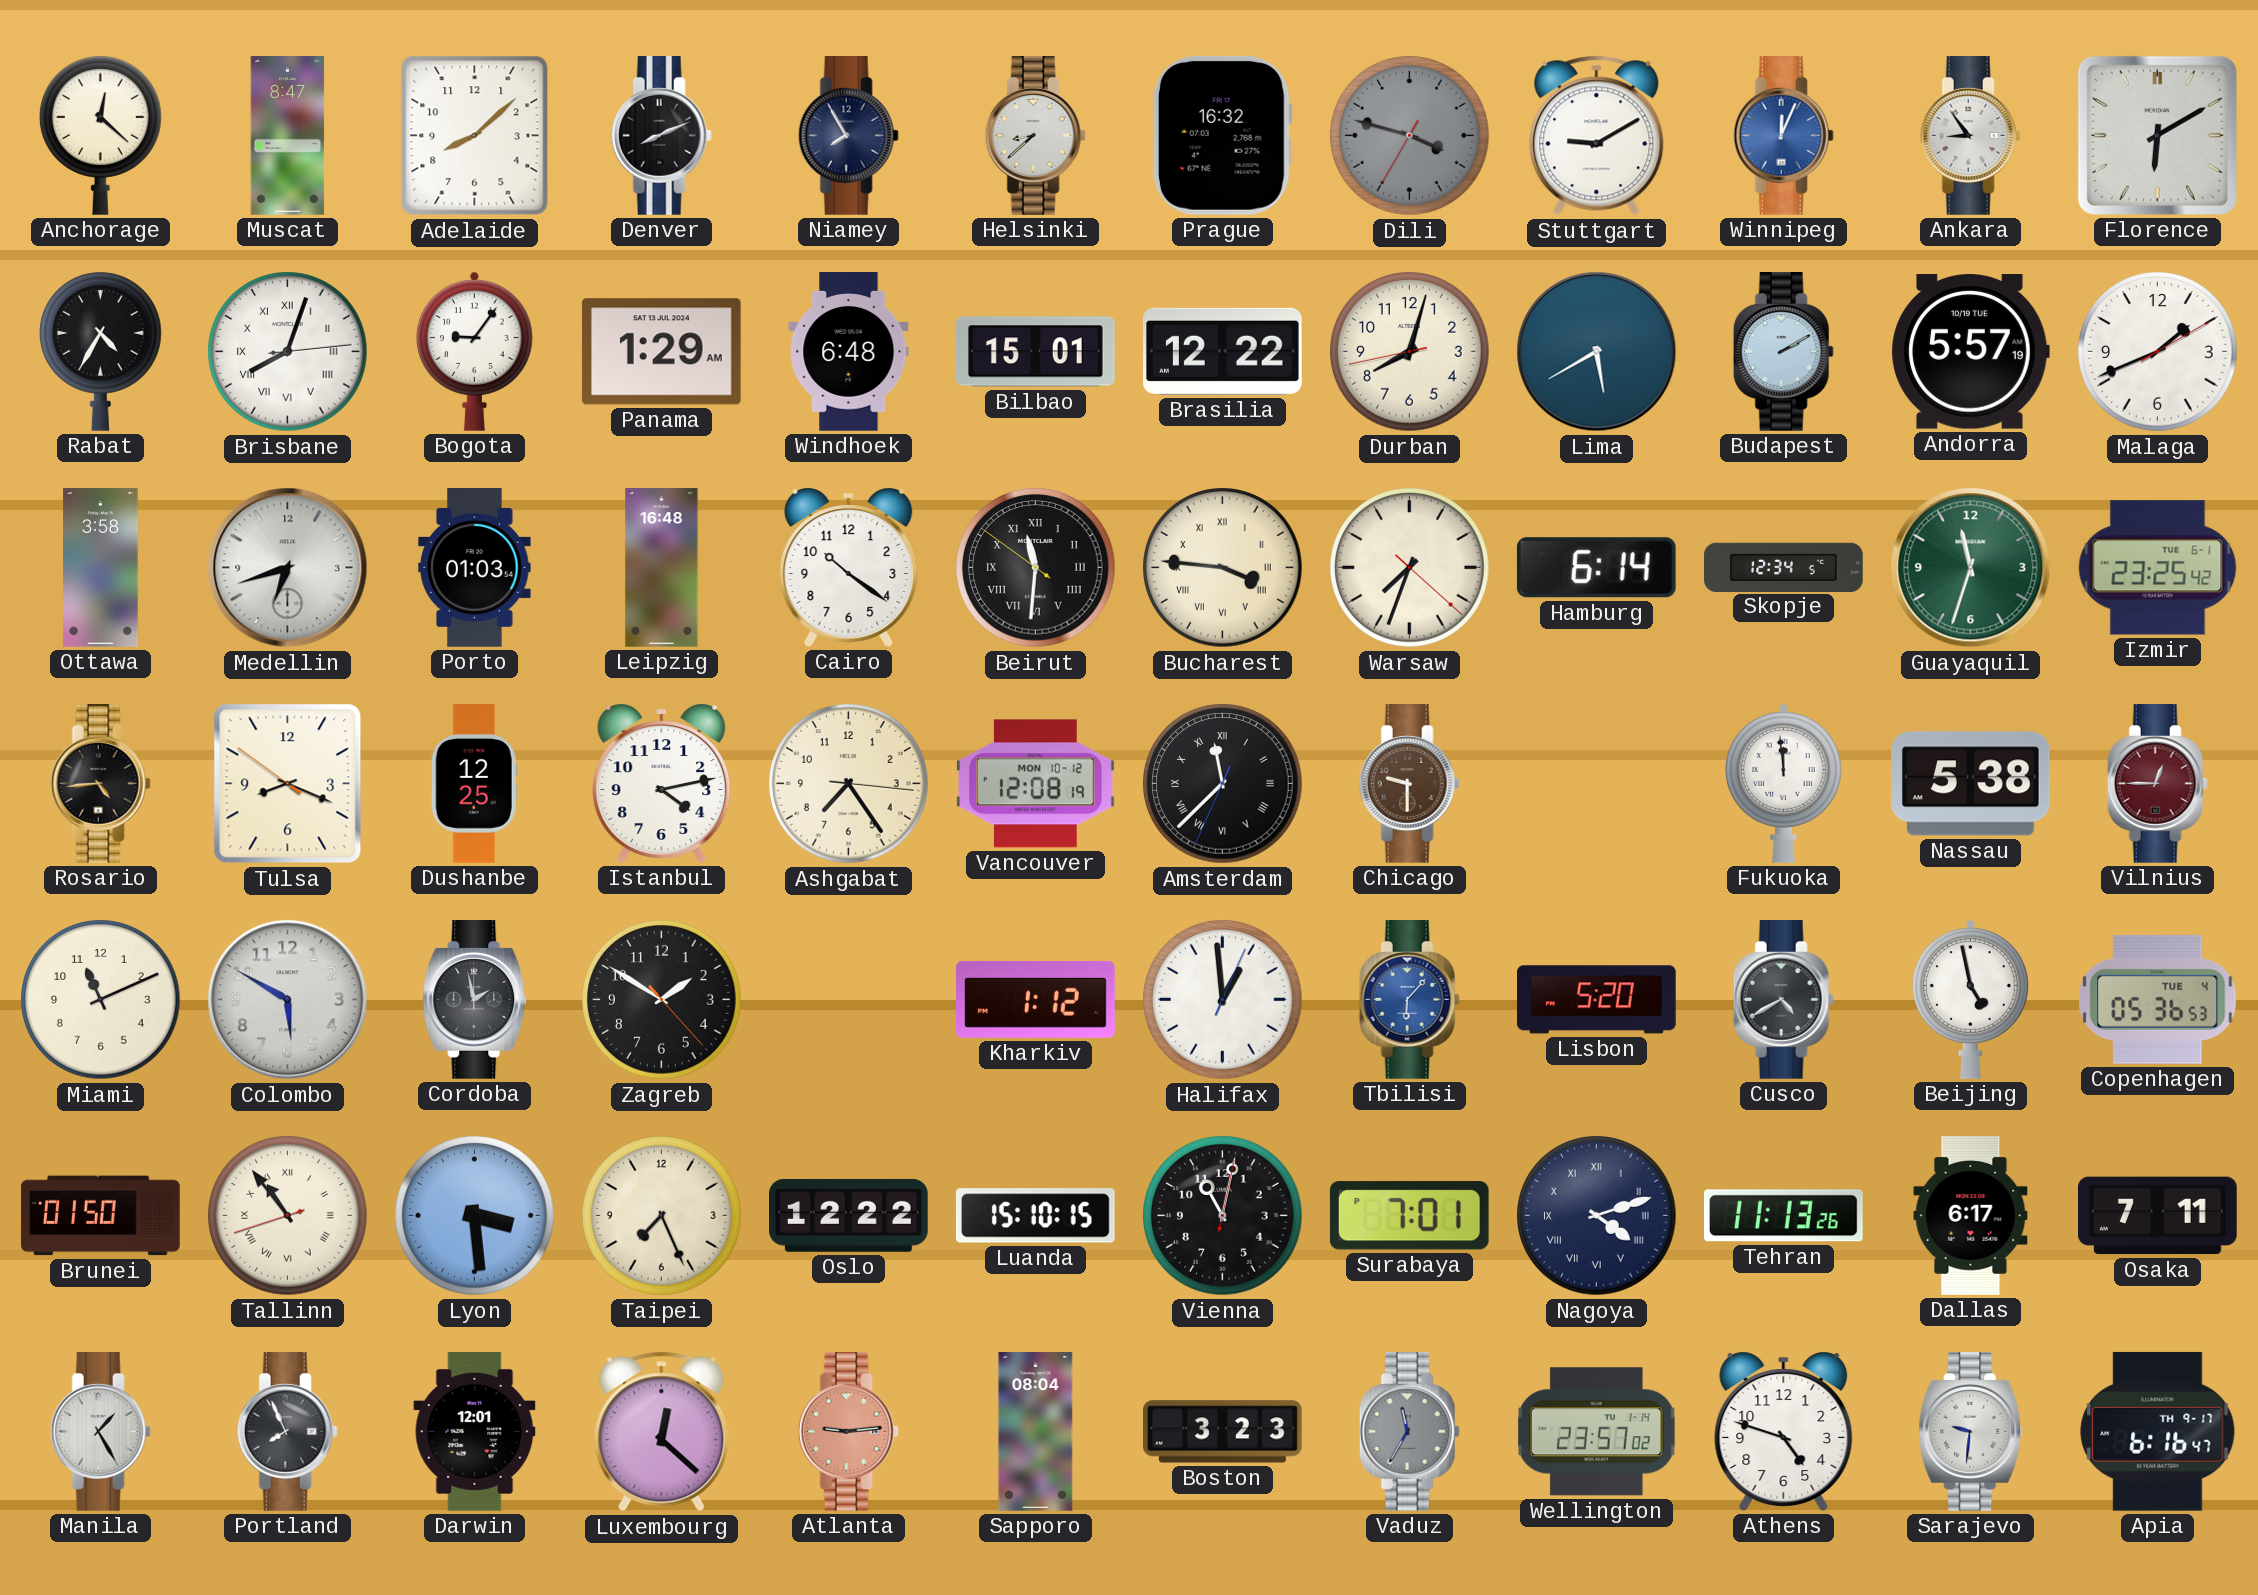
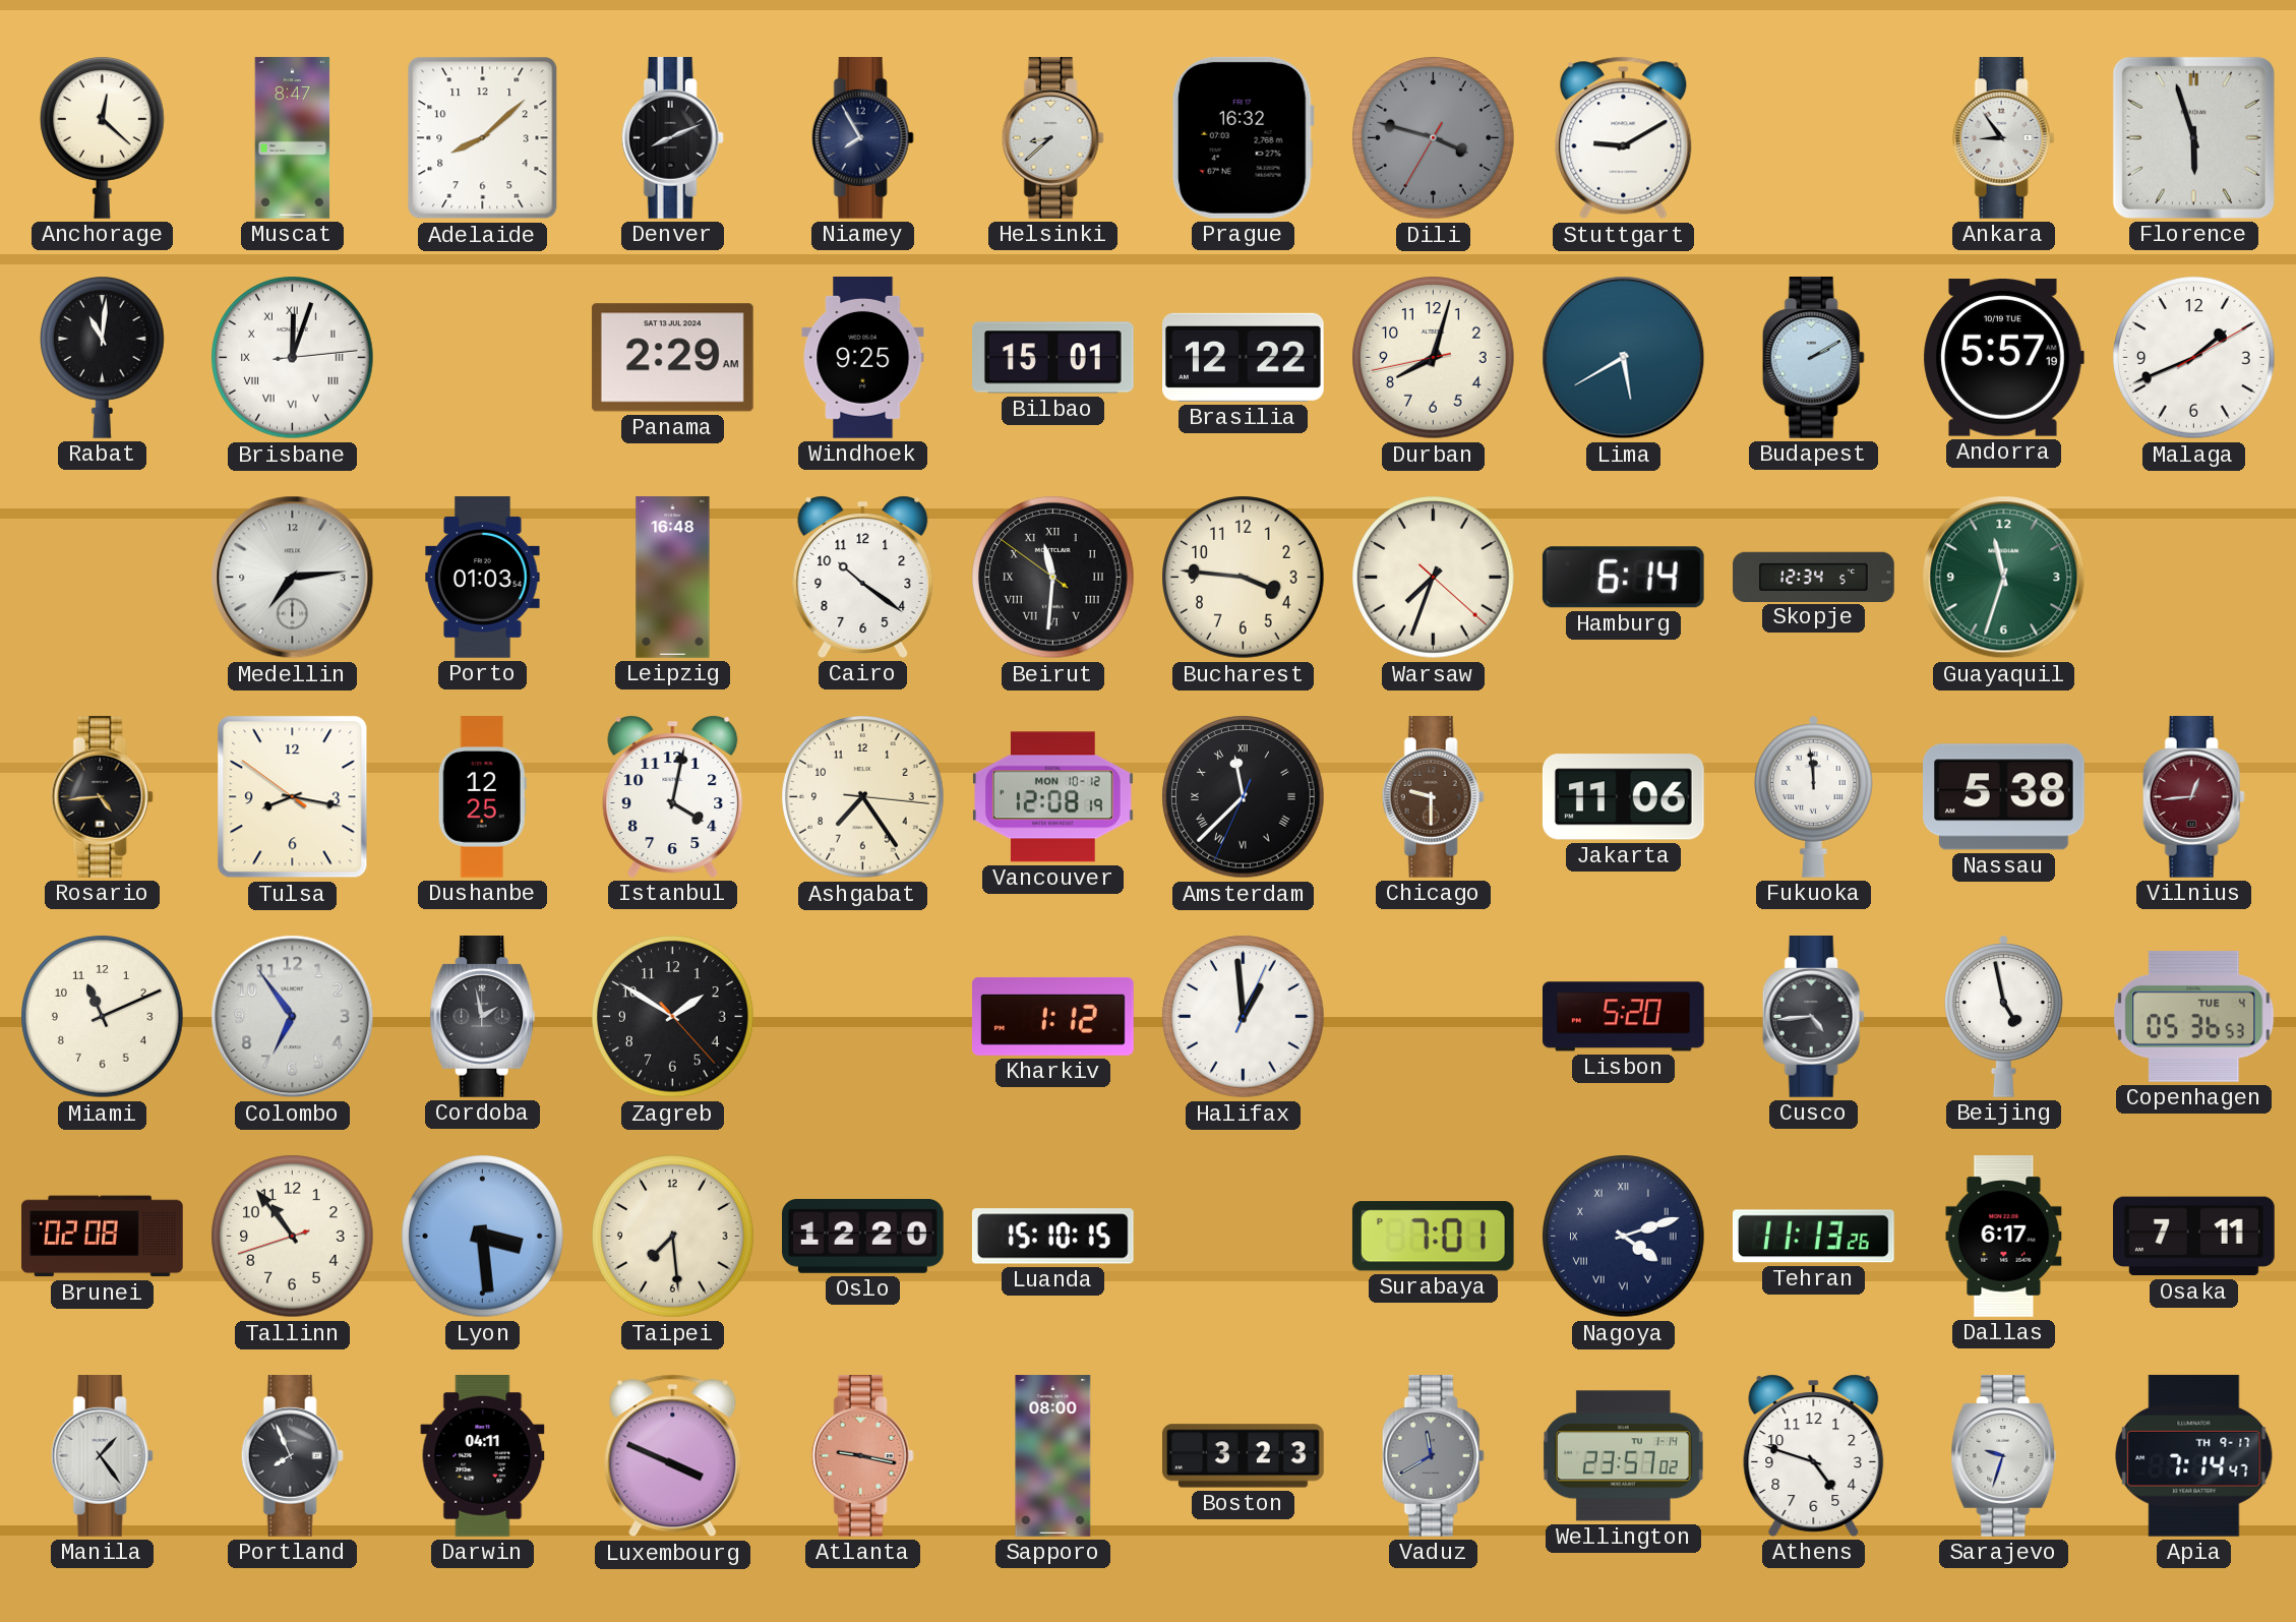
Winnipeg: 12:04 -> none
Florence: 6:10 -> 5:57
Rabat: 4:35 -> 11:01
Brisbane: 8:03 -> 12:03
Bogota: 9:06 -> none
Panama: 1:29 -> 2:29
Windhoek: 6:48 -> 9:25
Ottawa: 3:58 -> none
Medellin: 6:42 -> 7:14
Bucharest numerals: Roman -> Arabic
Izmir: 23:25 -> none
Tulsa: 8:18 -> 8:16
Istanbul: 4:13 -> 4:02
Jakarta: none -> 11:06
Vilnius: 12:45 -> 12:44
Colombo: 5:50 -> 6:54
Tbilisi: 6:07 -> none
Cusco: 4:40 -> 4:44
Brunei: 01:50 -> 02:08
Tallinn numerals: Roman -> Arabic
Taipei: 7:26 -> 7:29
Oslo: 12:22 -> 12:20
Vienna: 11:02 -> none
Manila: 1:25 -> 1:24
Darwin: 12:01 -> 04:11
Luxembourg: 12:22 -> 3:49
Atlanta: 9:14 -> 9:17
Sapporo: 08:04 -> 08:00
Vaduz: 11:35 -> 11:40
Sarajevo: 9:31 -> 9:33
Apia: 6:16 -> 7:14
